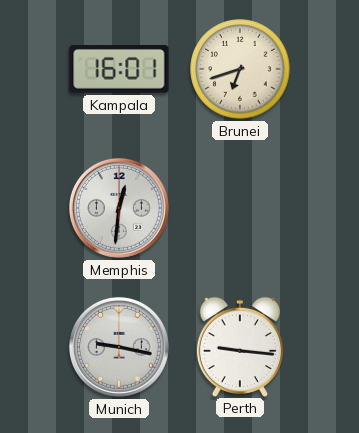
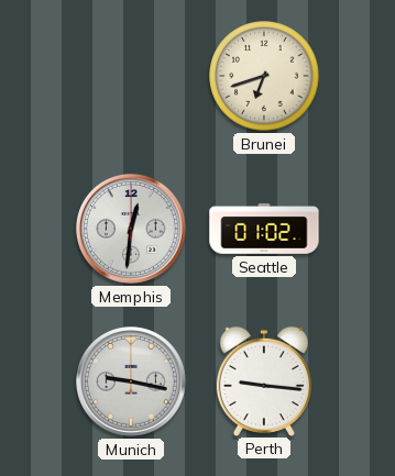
Kampala: 16:01 -> none
Seattle: none -> 01:02
